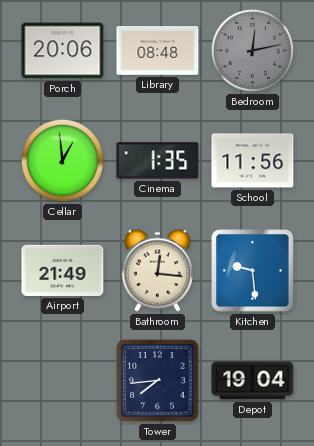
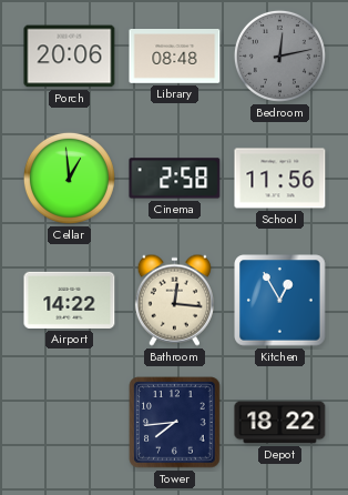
Cinema: 1:35 -> 2:58
Airport: 21:49 -> 14:22
Kitchen: 9:29 -> 12:55
Depot: 19:04 -> 18:22
